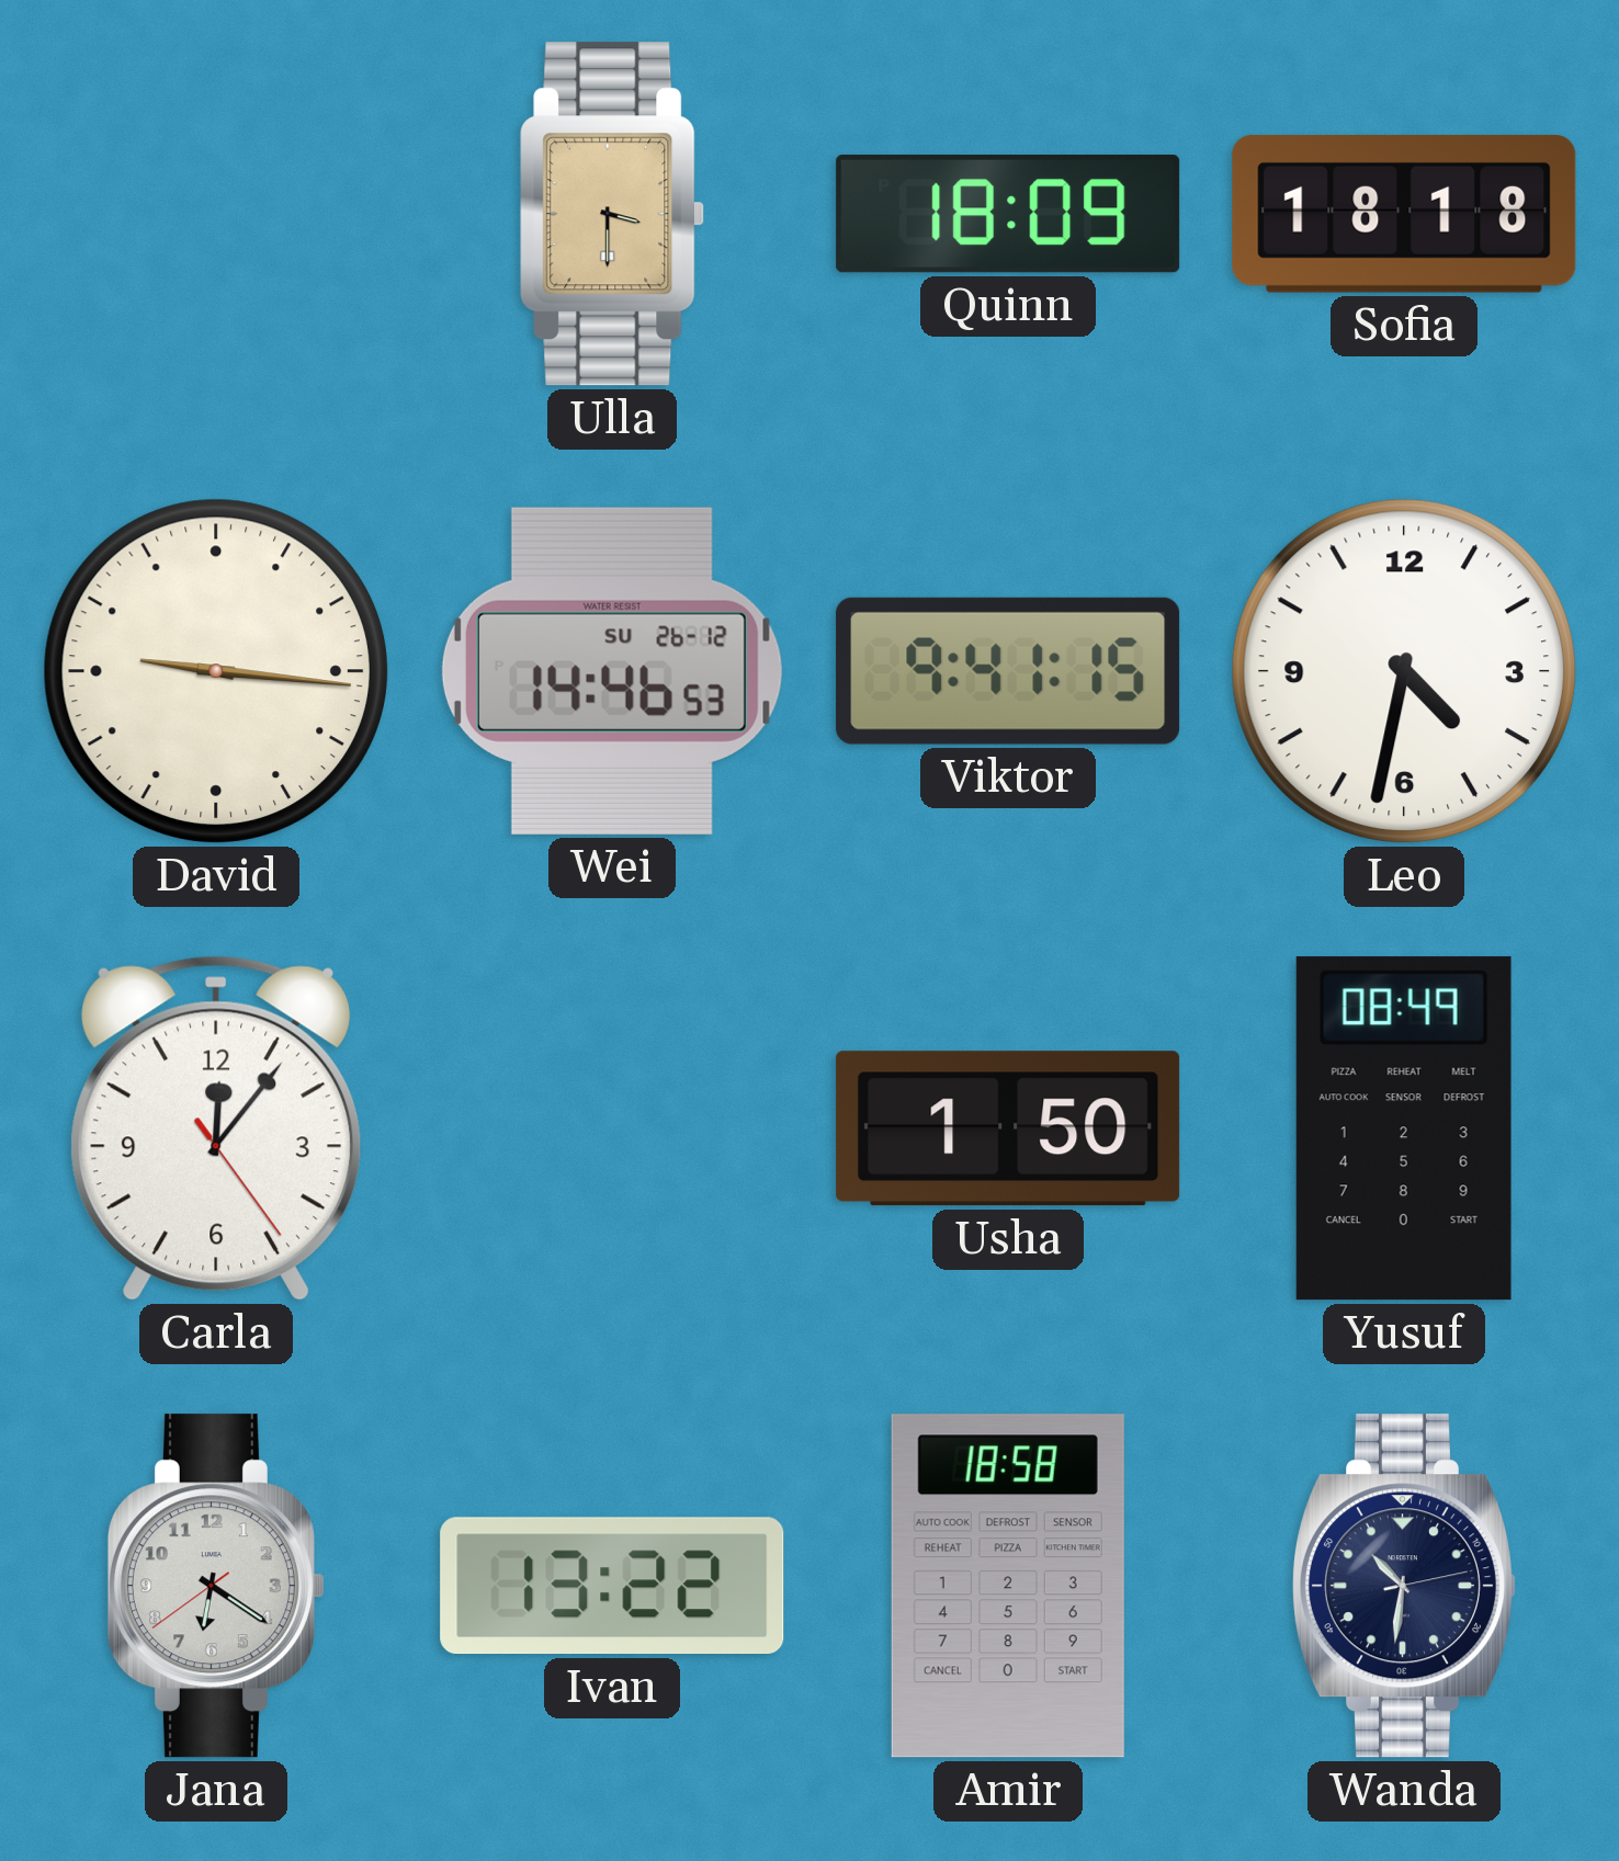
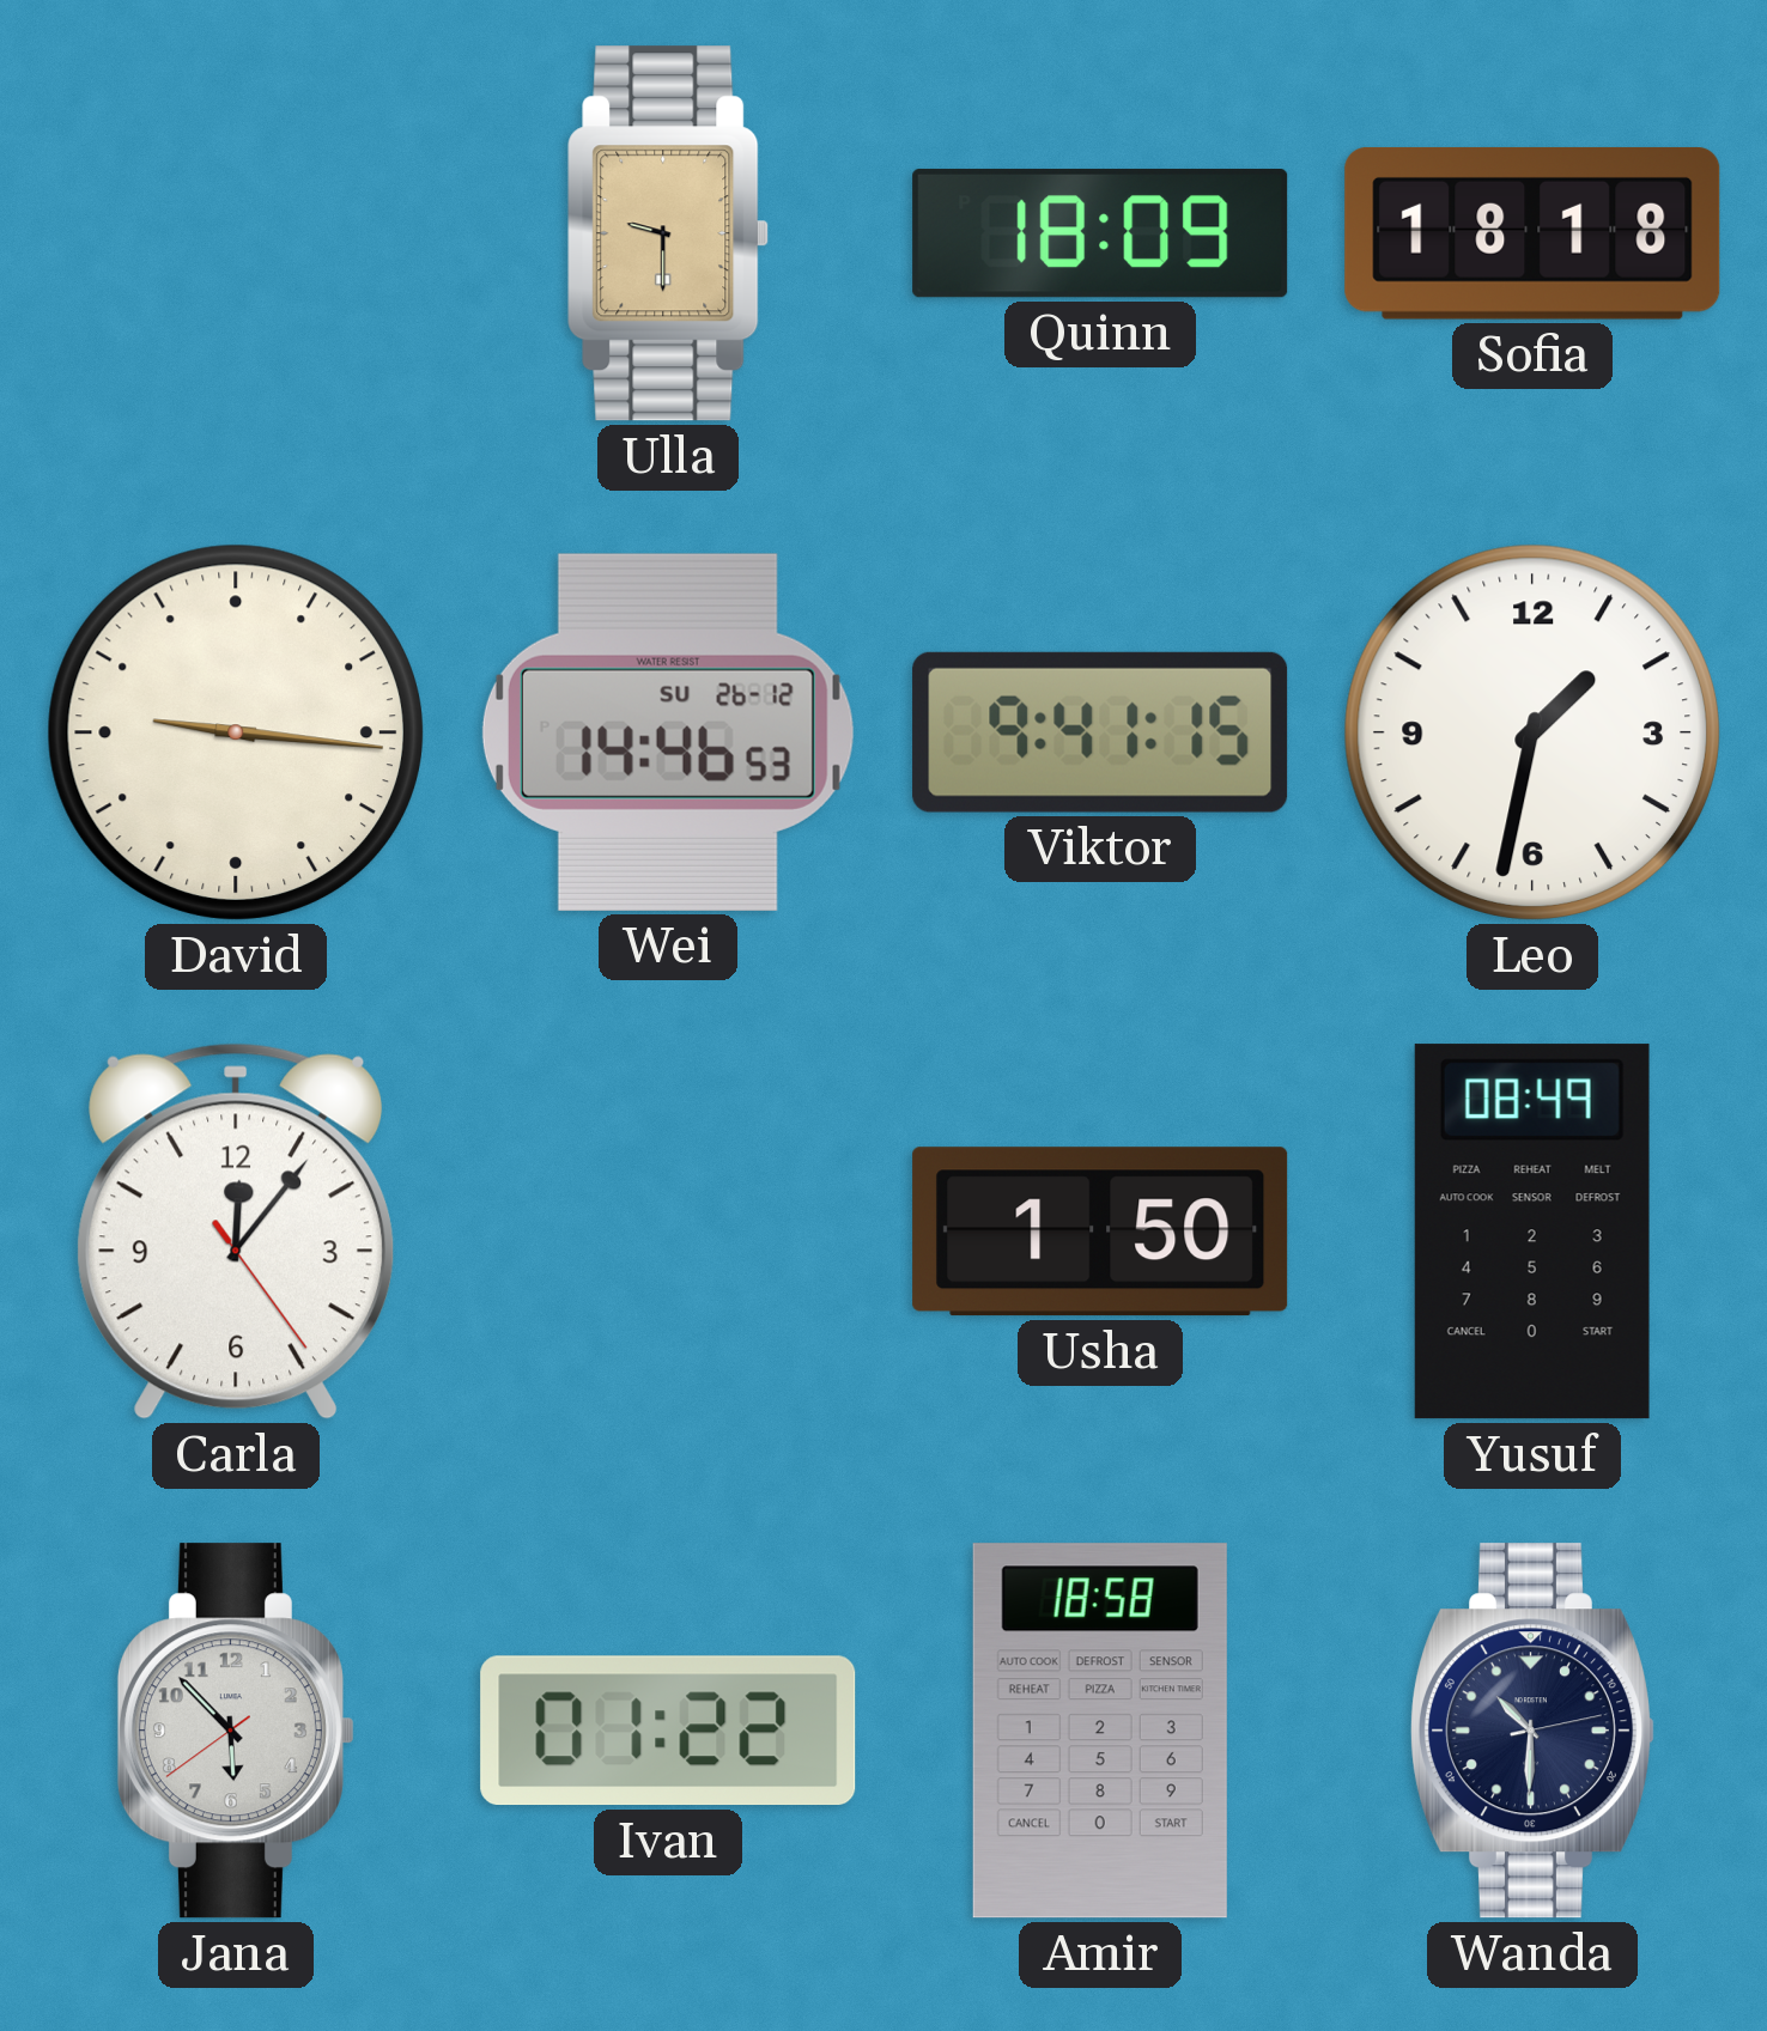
Ulla: 3:30 -> 9:30
Leo: 4:32 -> 1:32
Jana: 6:20 -> 5:52
Ivan: 13:22 -> 01:22
Wanda: 10:31 -> 10:30
